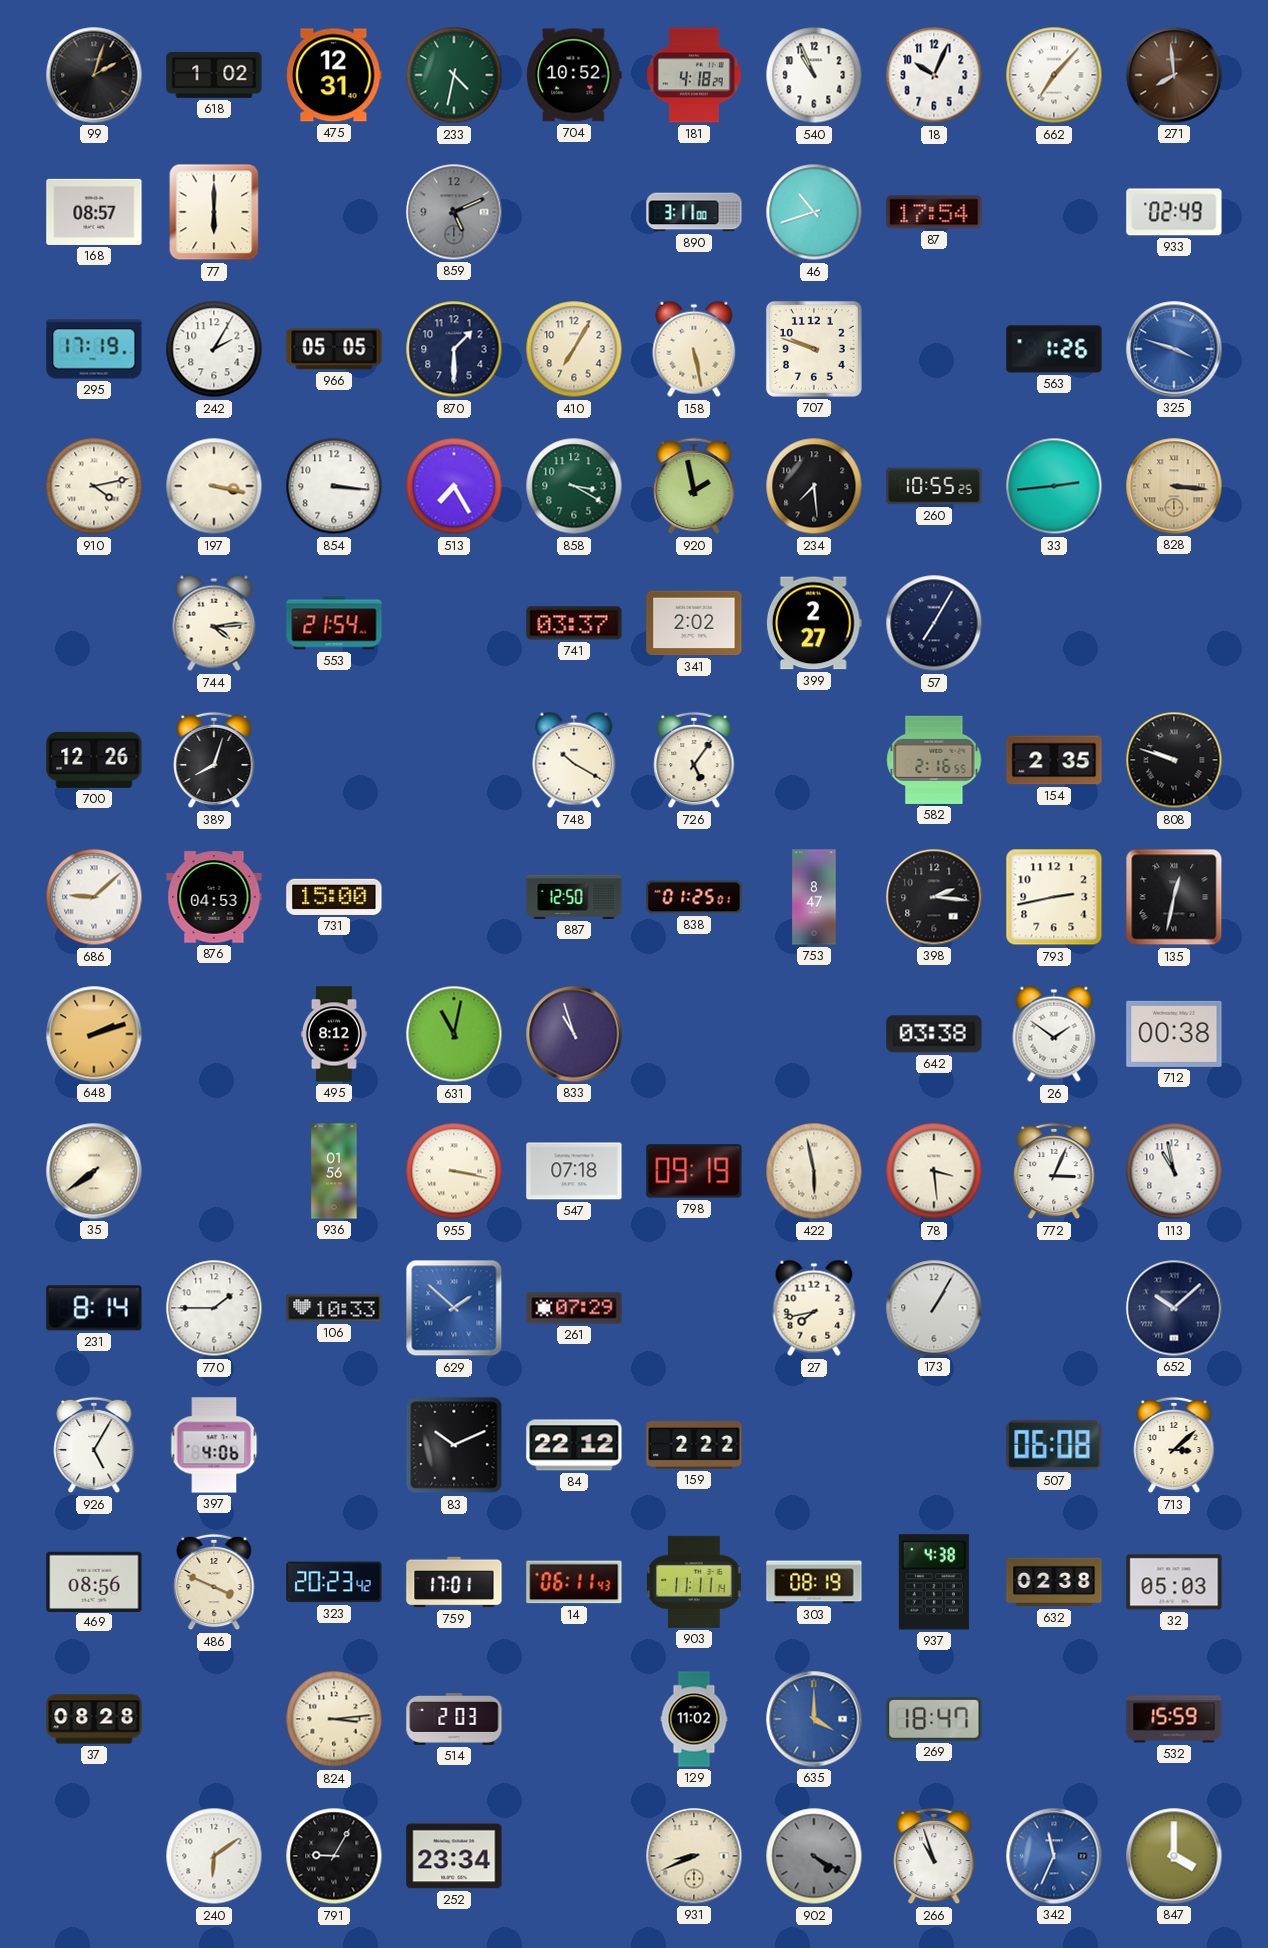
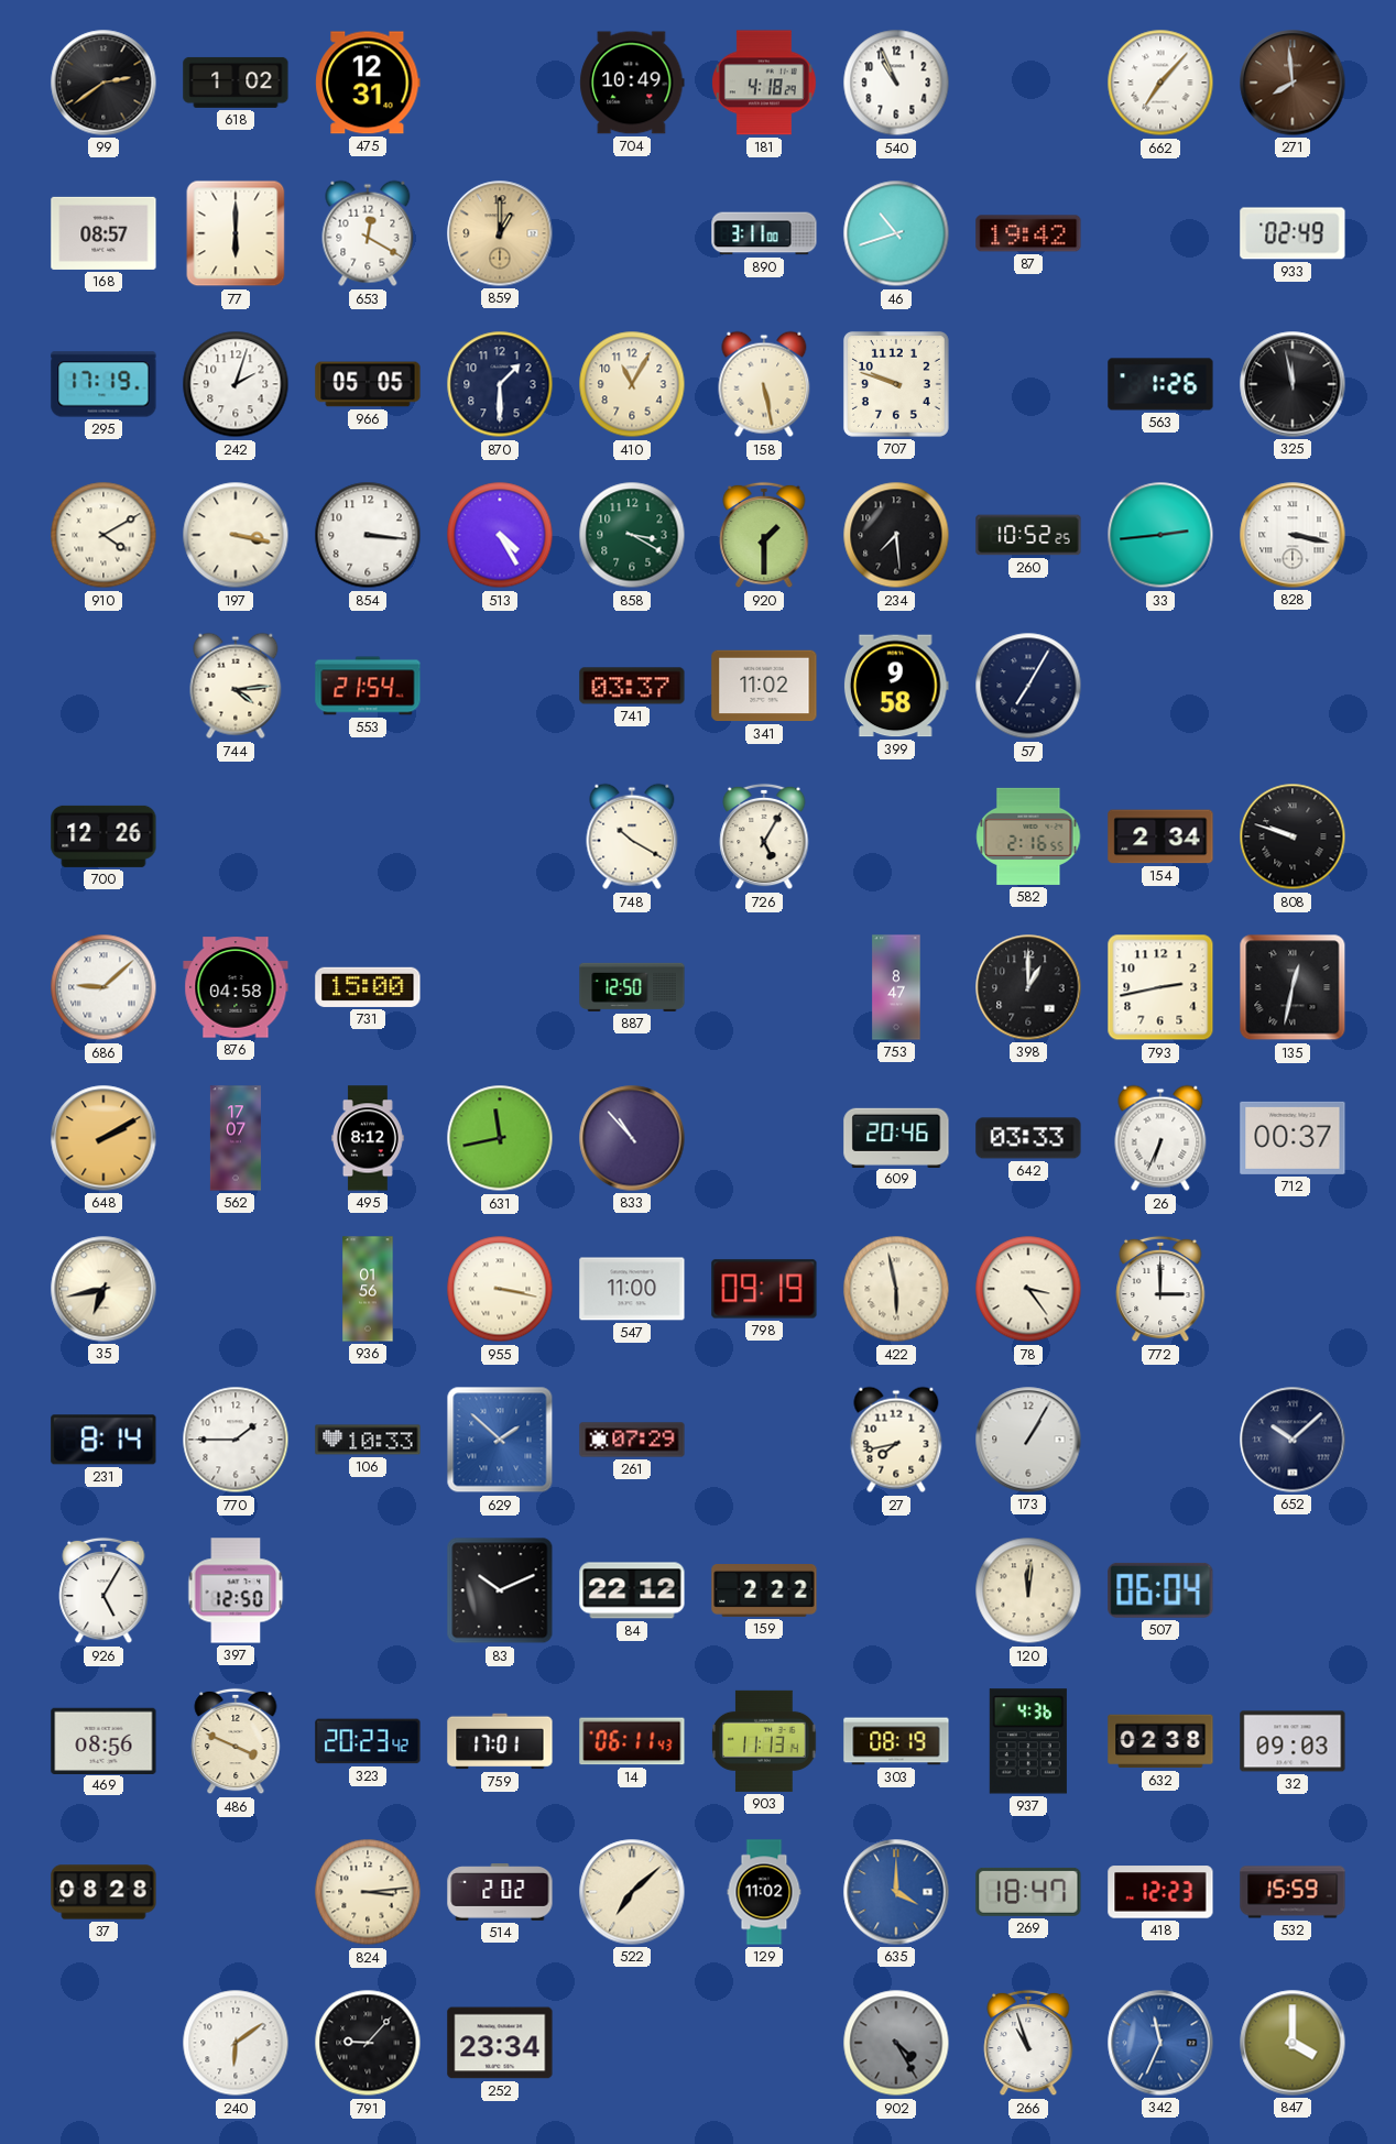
99: 2:03 -> 2:39
233: 4:32 -> none
704: 10:52 -> 10:49
18: 10:04 -> none
653: none -> 12:20
859: 5:11 -> 1:00
859 dial: grey -> champagne
87: 17:54 -> 19:42
242: 2:05 -> 2:03
410: 7:05 -> 11:05
325: 3:48 -> 11:58
325 dial: blue -> black
910: 4:13 -> 4:10
513: 7:25 -> 4:25
920: 1:58 -> 1:30
260: 10:55 -> 10:52
828: 3:16 -> 3:17
828 dial: champagne -> white
341: 2:02 -> 11:02
399: 2:27 -> 9:58
389: 8:03 -> none
726: 5:06 -> 5:05
154: 2:35 -> 2:34
876: 04:53 -> 04:58
838: 01:25 -> none
398: 2:16 -> 1:00
648: 2:12 -> 2:10
562: none -> 17:07
631: 11:02 -> 11:43
833: 10:57 -> 10:53
609: none -> 20:46
642: 03:38 -> 03:33
26: 1:51 -> 6:34
712: 00:38 -> 00:37
35: 7:39 -> 6:43
547: 07:18 -> 11:00
78: 3:29 -> 3:24
772: 3:04 -> 3:00
113: 10:58 -> none
397: 4:06 -> 12:50
120: none -> 12:01
507: 06:08 -> 06:04
713: 3:08 -> none
903: 11:11 -> 11:13
937: 4:38 -> 4:36
32: 05:03 -> 09:03
514: 2:03 -> 2:02
522: none -> 7:08
418: none -> 12:23
791: 9:05 -> 9:07
931: 8:41 -> none
902: 4:20 -> 4:25
